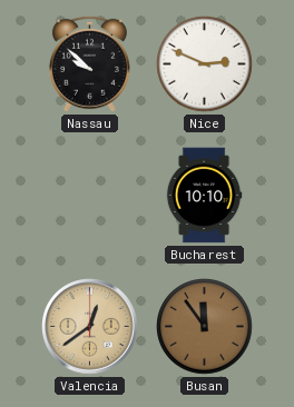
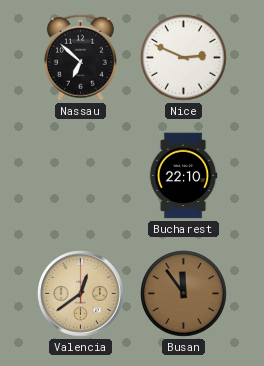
Nassau: 9:52 -> 6:52
Bucharest: 10:10 -> 22:10
